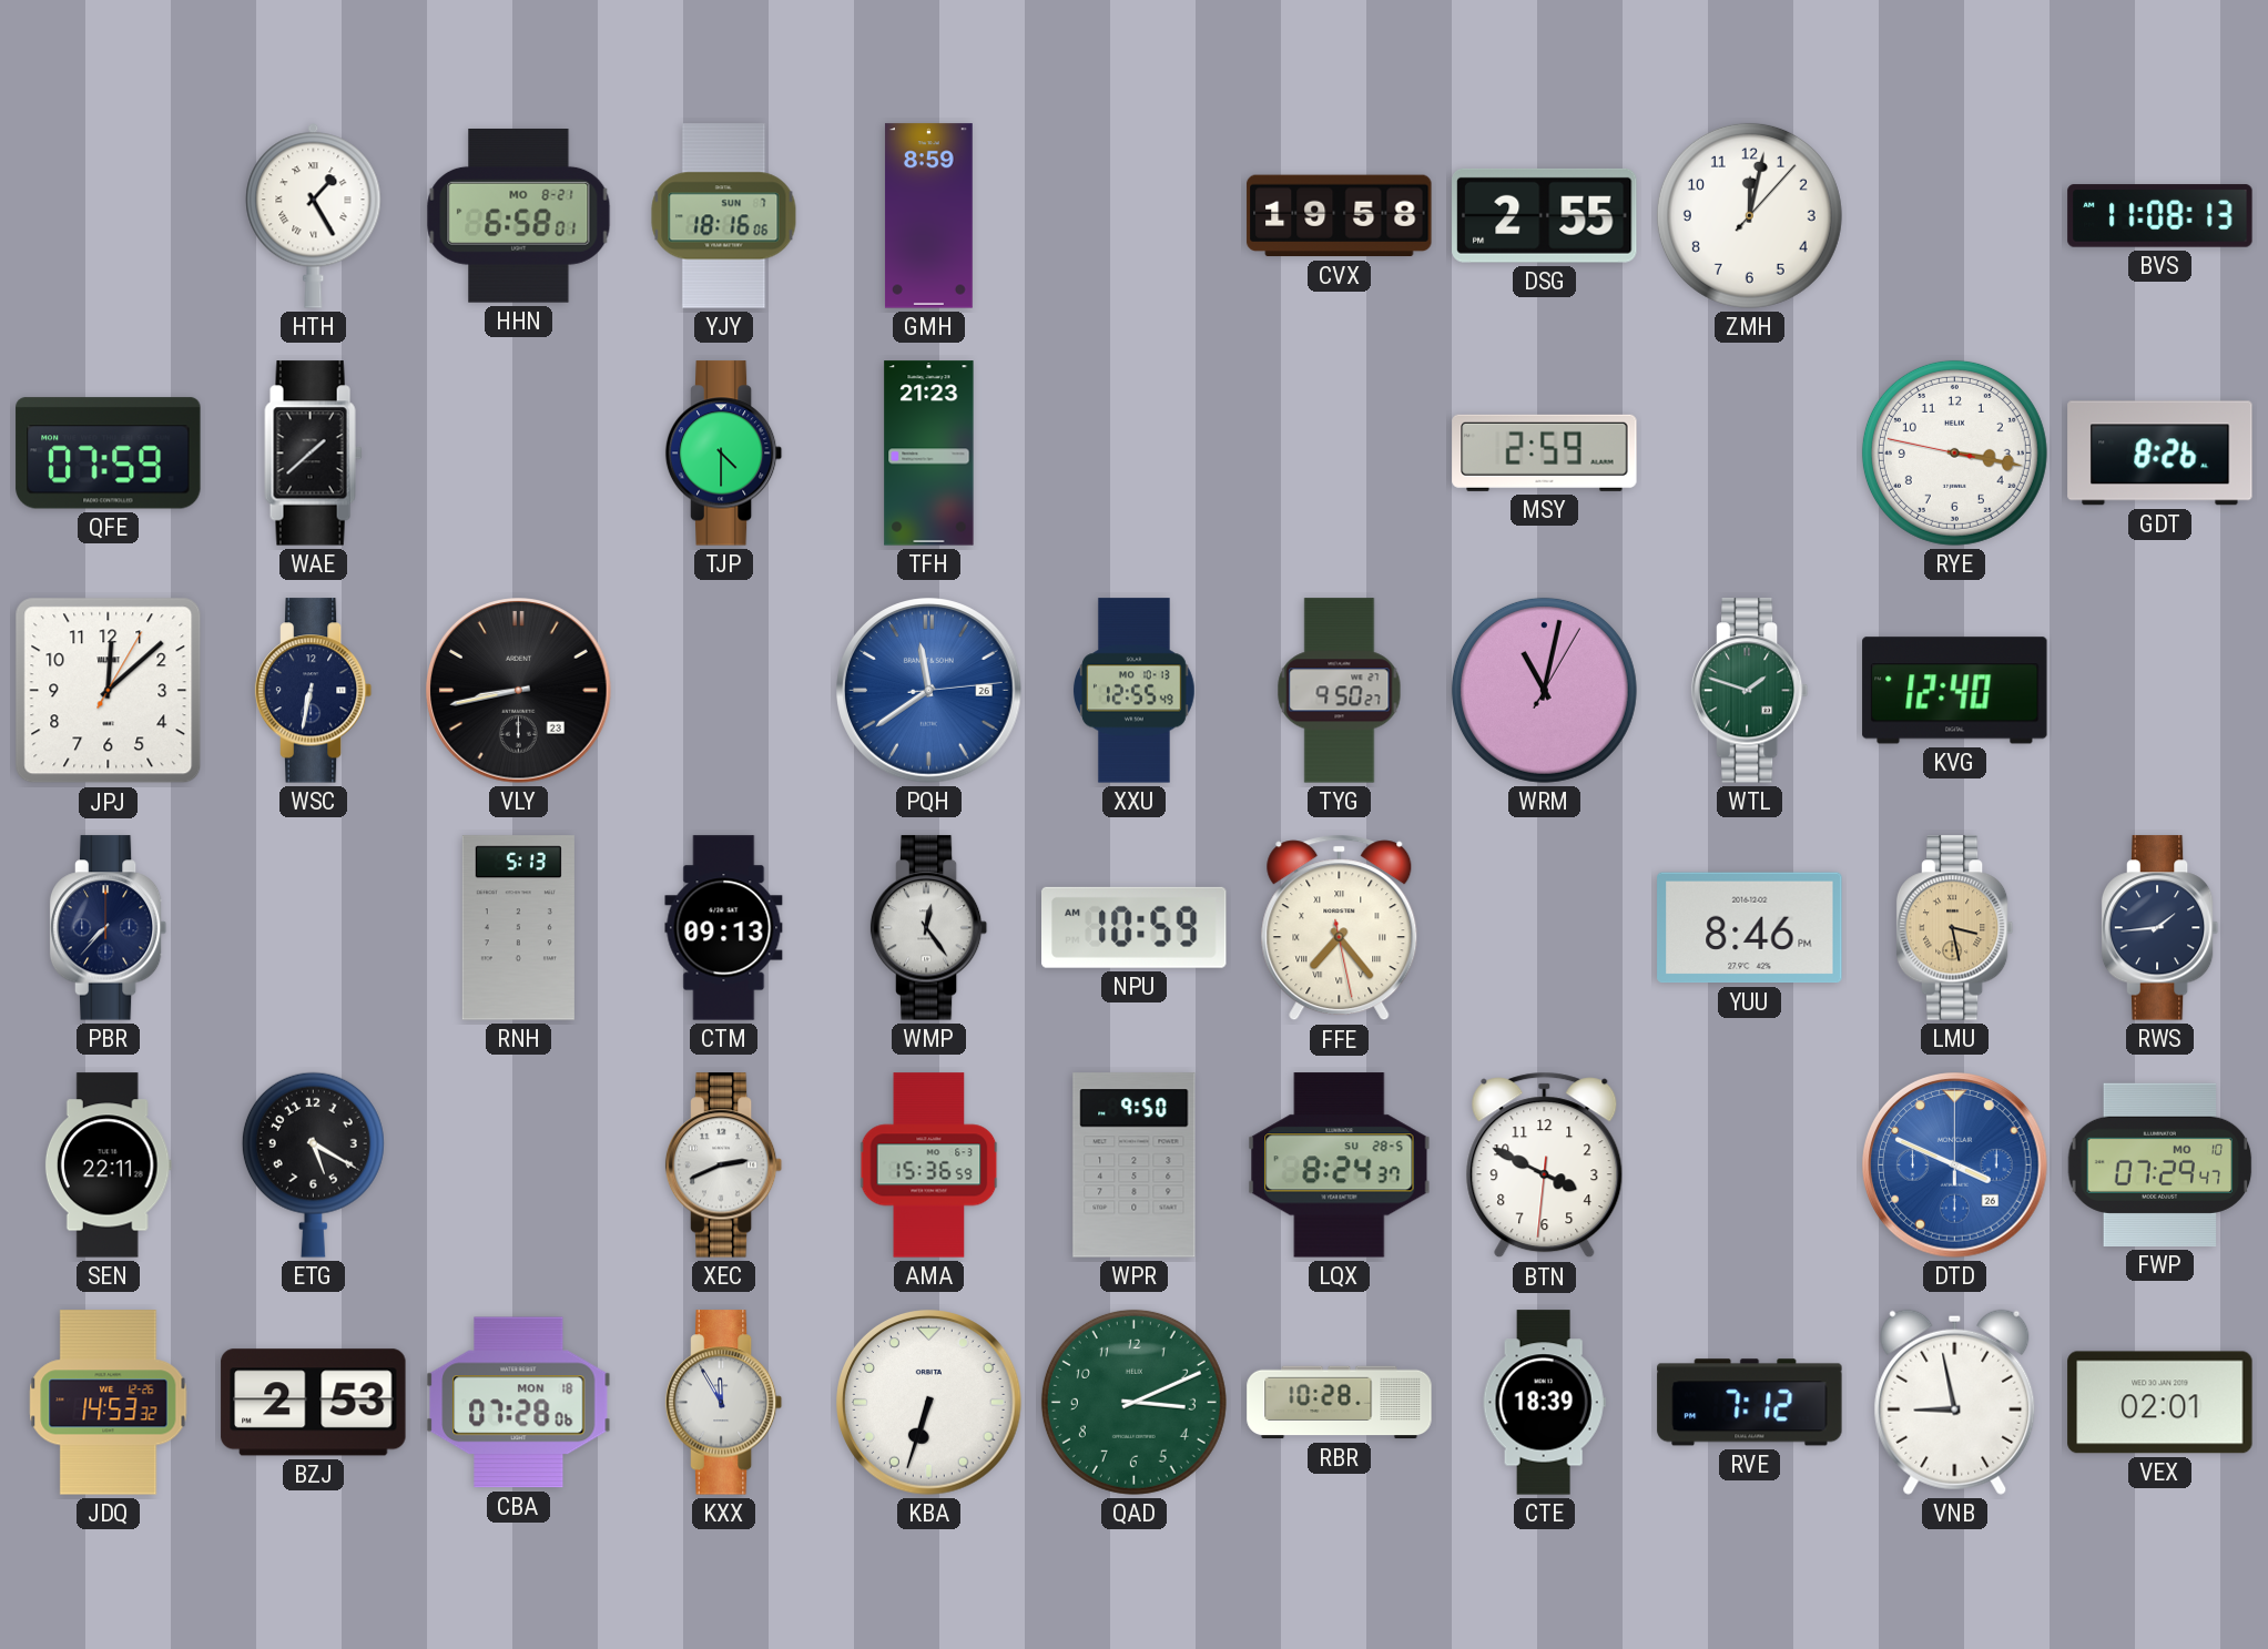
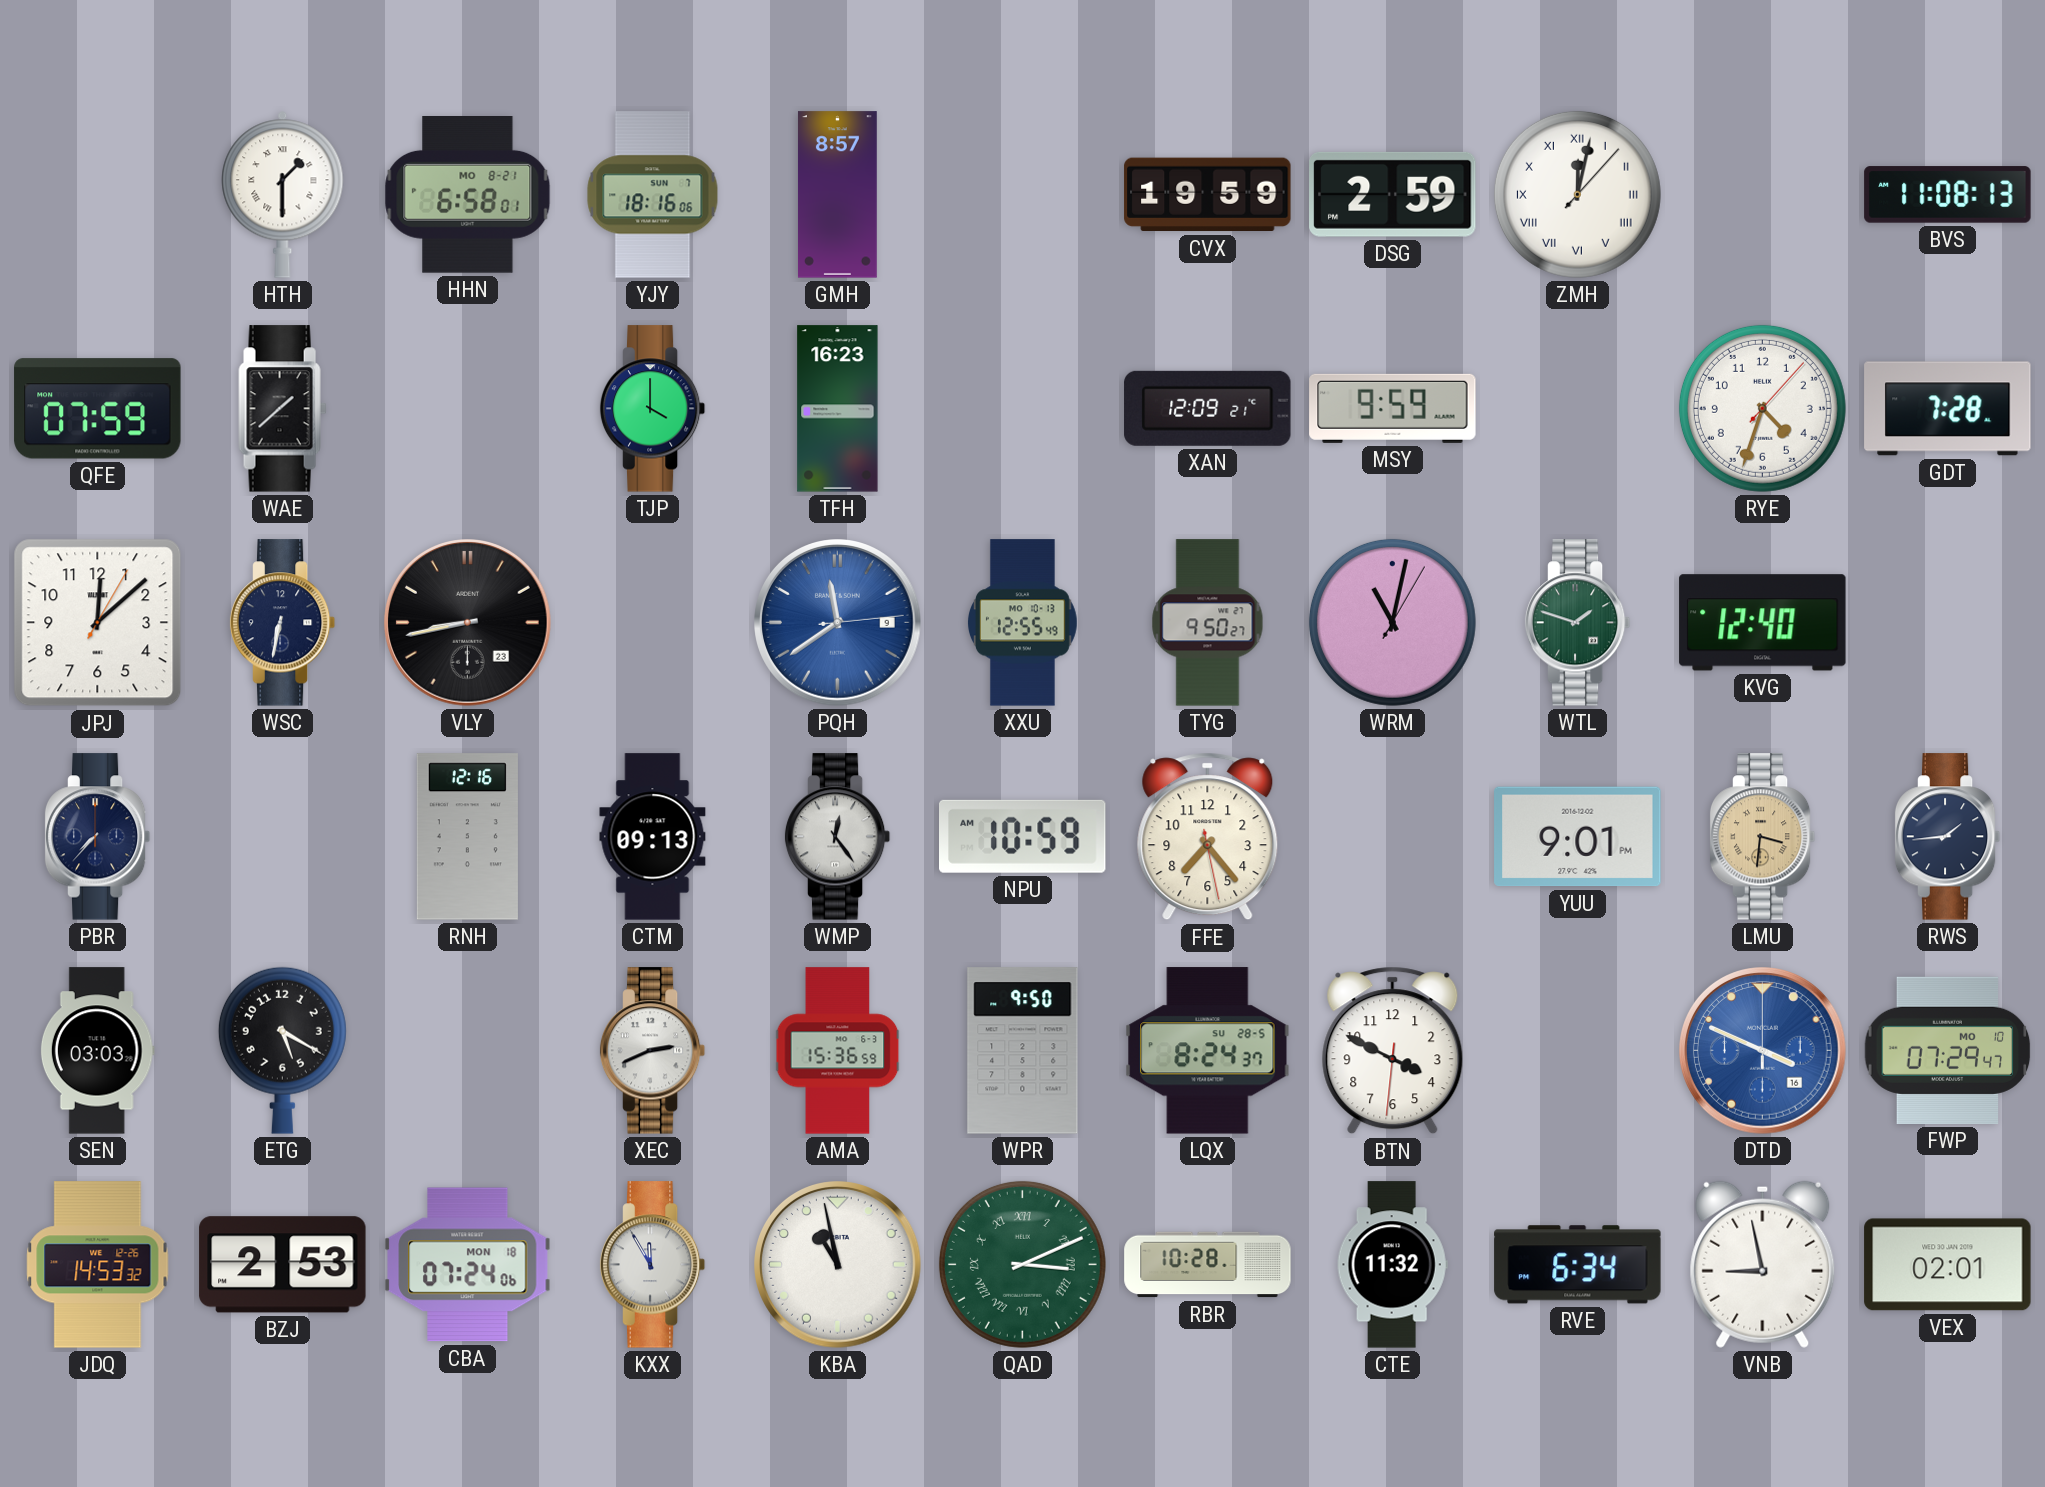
HTH: 1:25 -> 1:30
GMH: 8:59 -> 8:57
CVX: 19:58 -> 19:59
DSG: 2:55 -> 2:59
ZMH numerals: Arabic -> Roman
TJP: 4:30 -> 4:00
TFH: 21:23 -> 16:23
XAN: none -> 12:09
MSY: 2:59 -> 9:59
RYE: 3:16 -> 4:33
GDT: 8:26 -> 7:28
PQH date: 26 -> 9
RNH: 5:13 -> 12:16
FFE numerals: Roman -> Arabic
YUU: 8:46 -> 9:01
LMU: 3:28 -> 3:31
SEN: 22:11 -> 03:03
DTD date: 26 -> 16
CBA: 07:28 -> 07:24
KBA: 6:33 -> 10:58
QAD numerals: Arabic -> Roman
CTE: 18:39 -> 11:32
RVE: 7:12 -> 6:34
